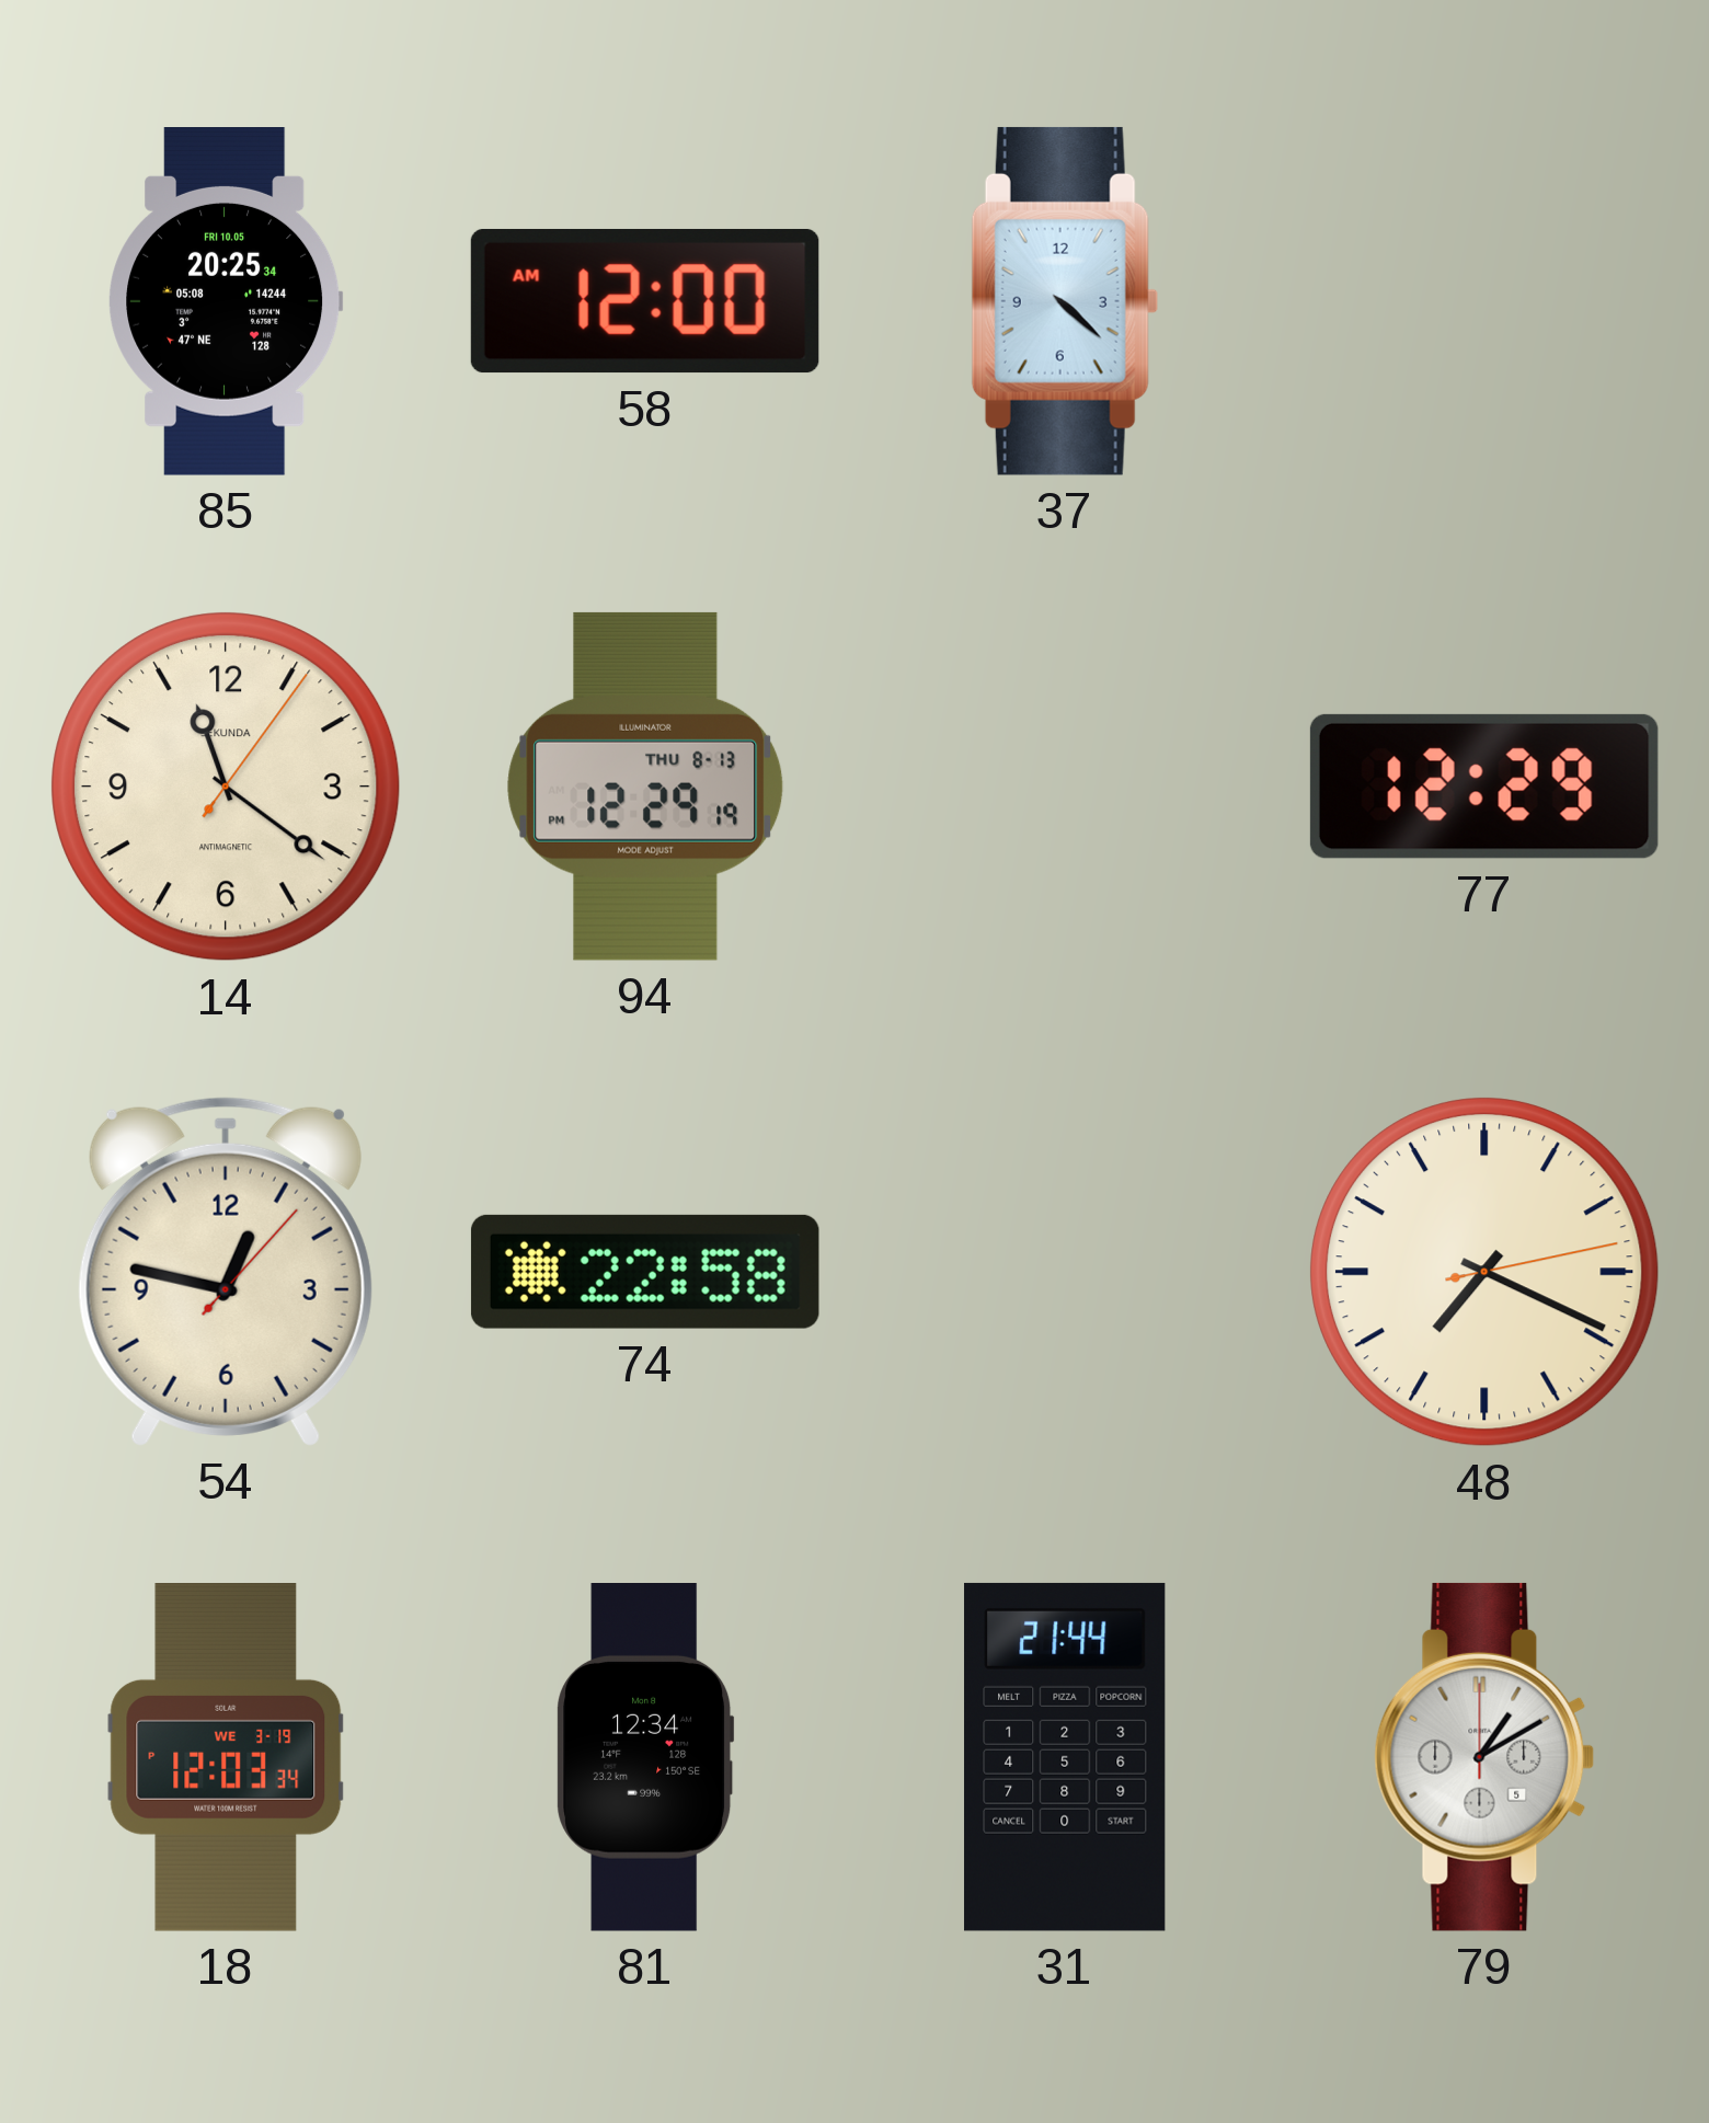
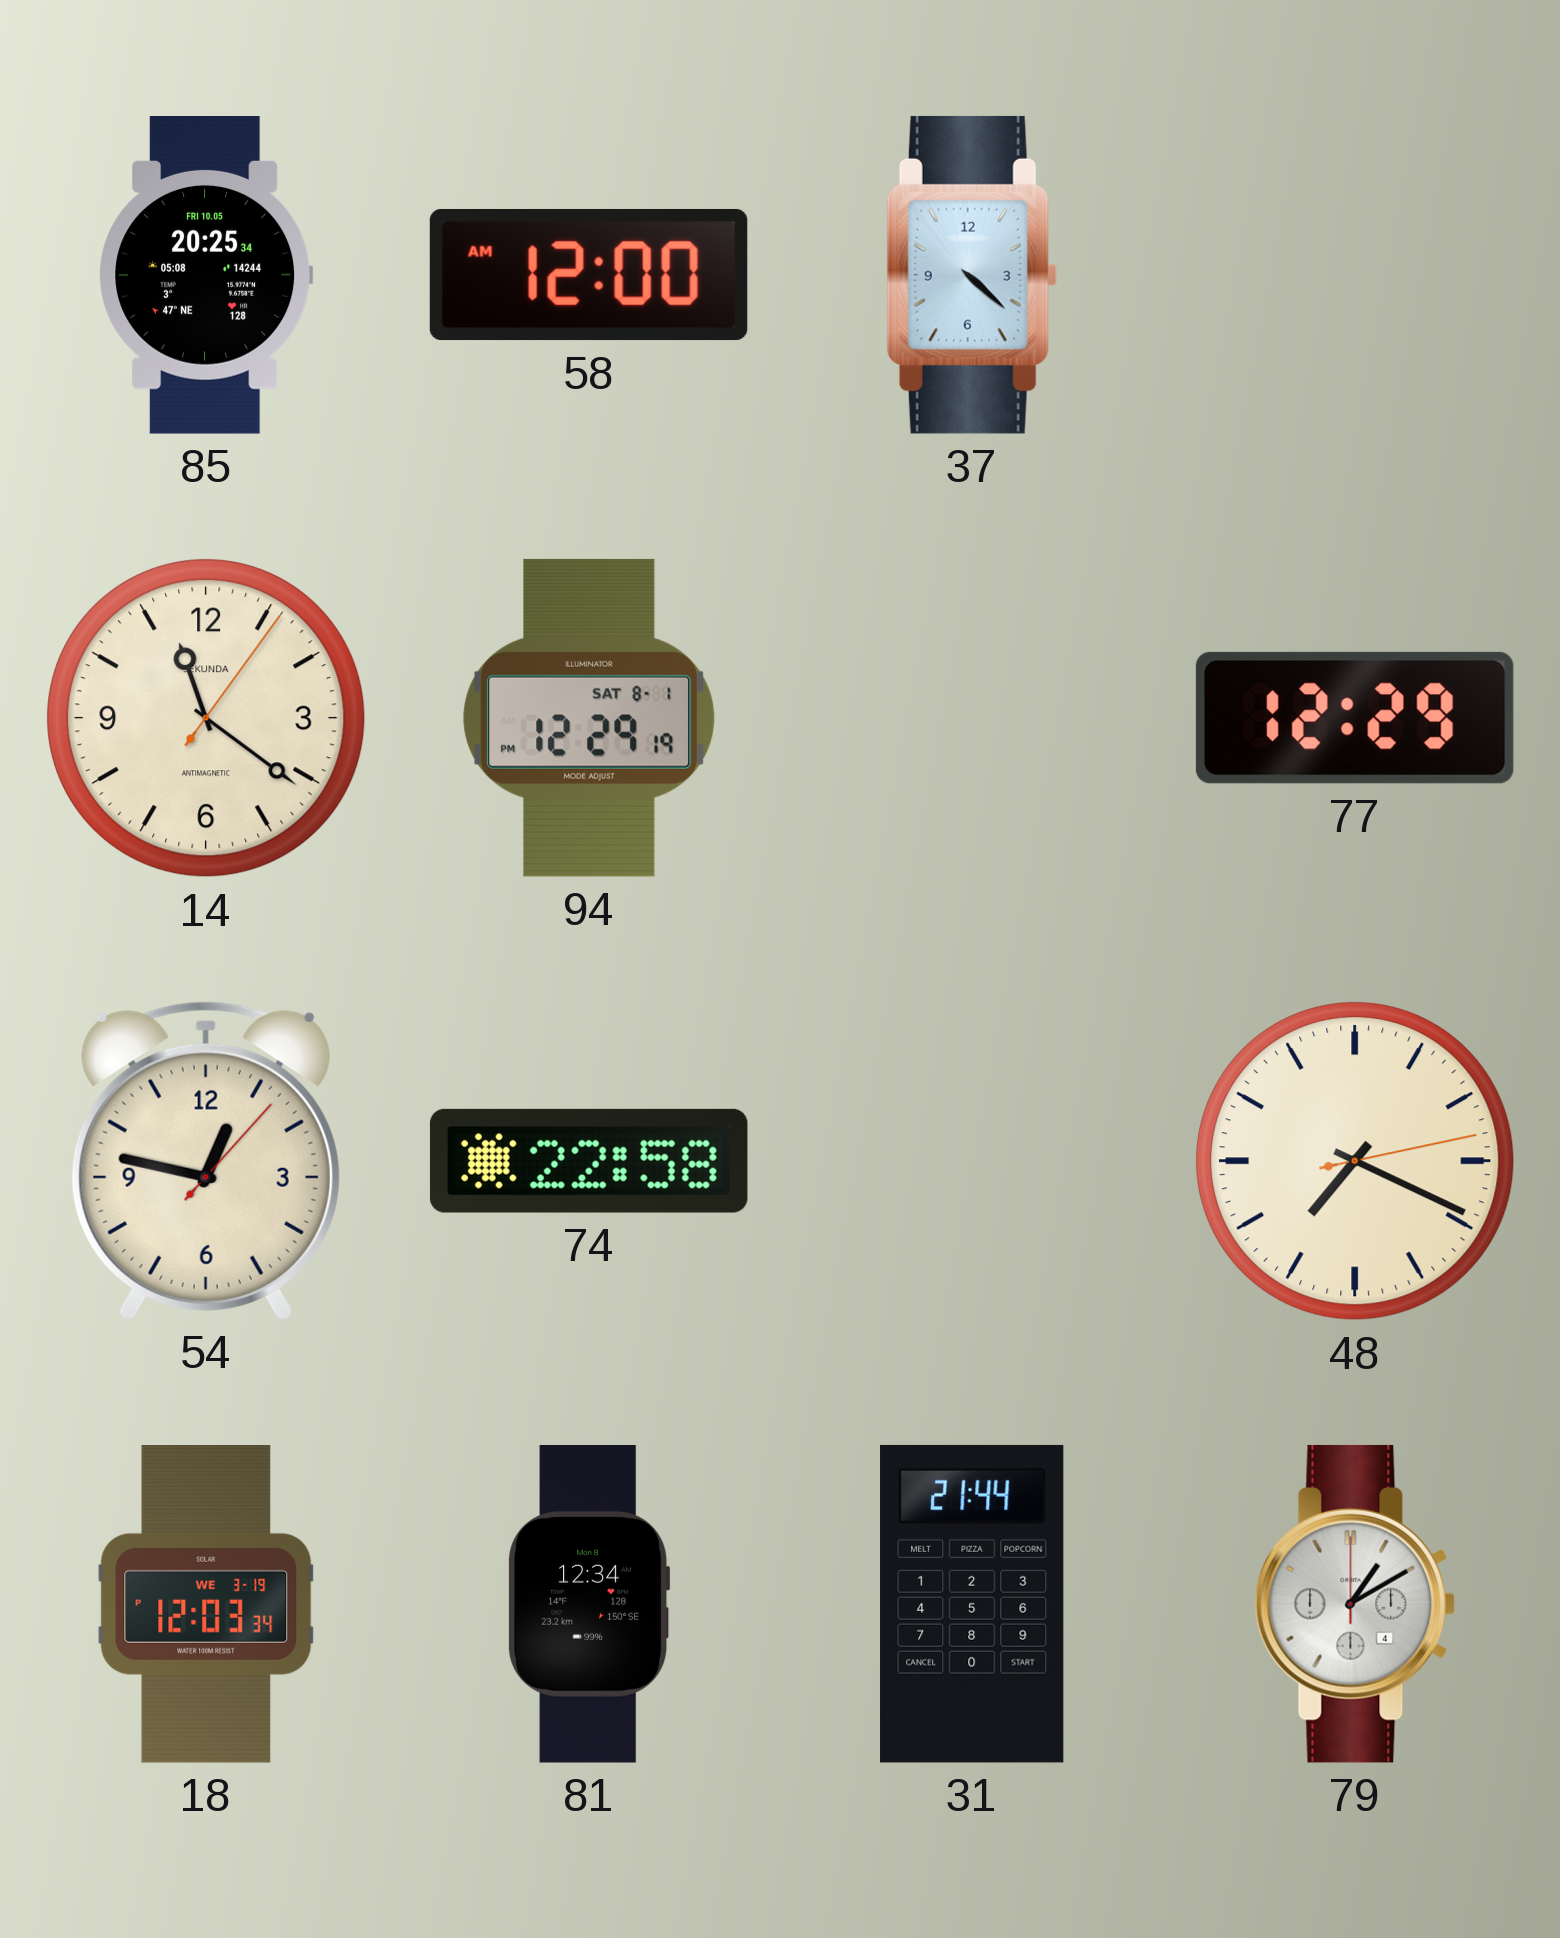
94 date: THU 8-13 -> SAT 8-1
79 date: 5 -> 4
